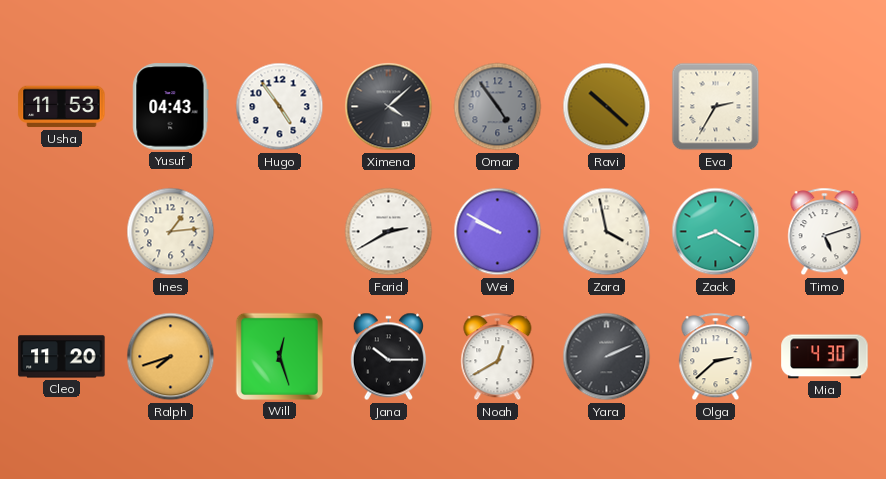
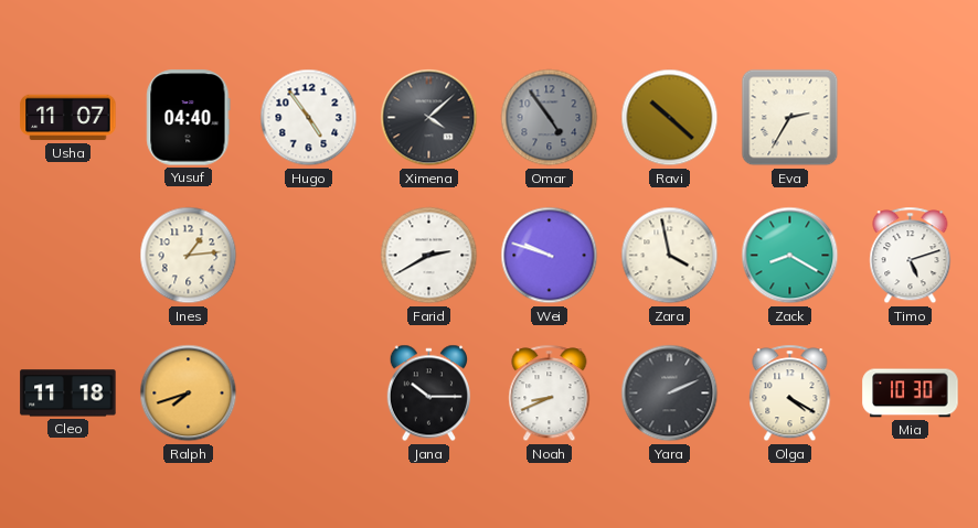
Usha: 11:53 -> 11:07
Yusuf: 04:43 -> 04:40
Wei: 9:50 -> 9:48
Cleo: 11:20 -> 11:18
Will: 12:27 -> none
Noah: 12:40 -> 8:41
Olga: 2:38 -> 4:20
Mia: 4:30 -> 10:30
